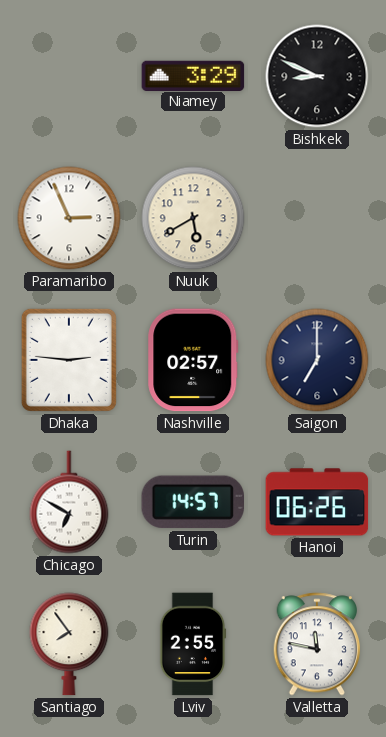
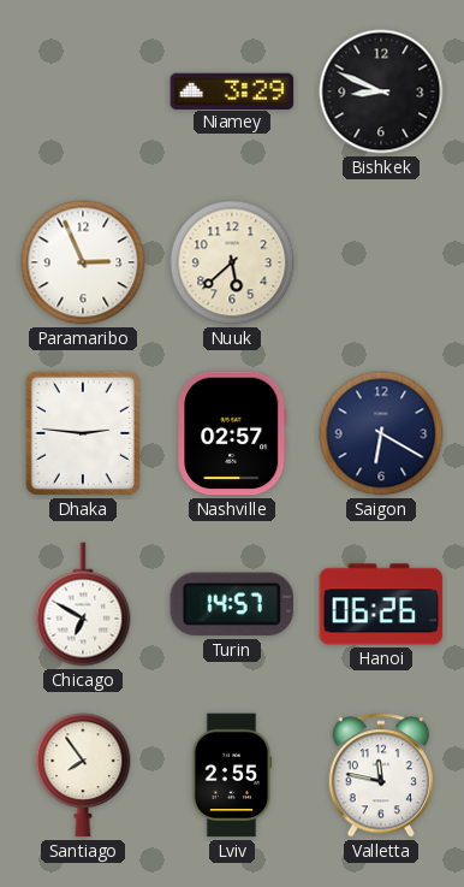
Nuuk: 5:40 -> 5:38
Saigon: 7:00 -> 6:20
